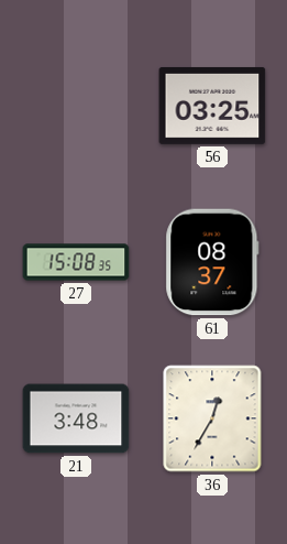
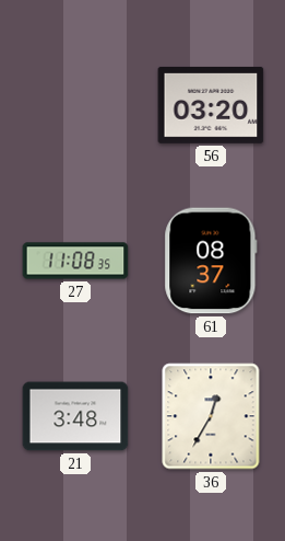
56: 03:25 -> 03:20
27: 15:08 -> 11:08
